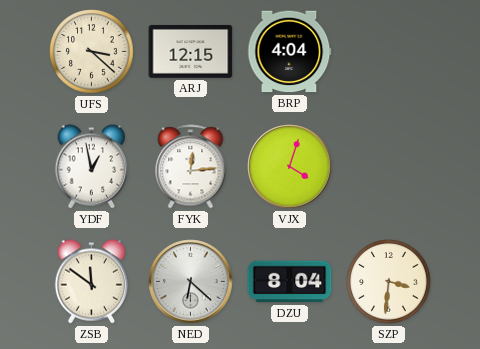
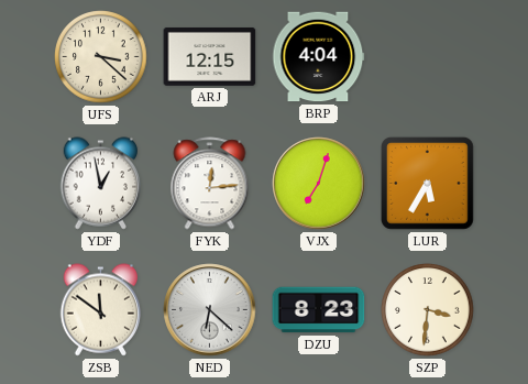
VJX: 4:03 -> 7:03
LUR: none -> 5:35
DZU: 8:04 -> 8:23
